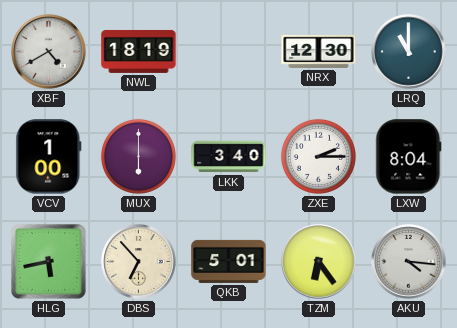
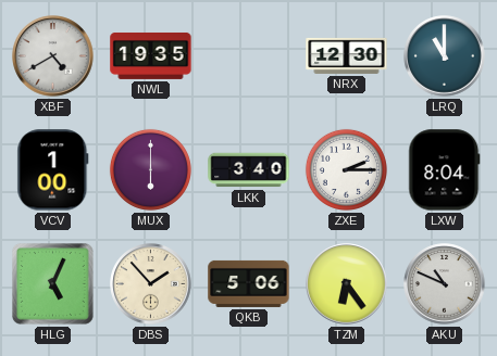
NWL: 18:19 -> 19:35
HLG: 5:43 -> 5:04
DBS: 6:53 -> 1:53
QKB: 5:01 -> 5:06
AKU: 4:16 -> 10:49
